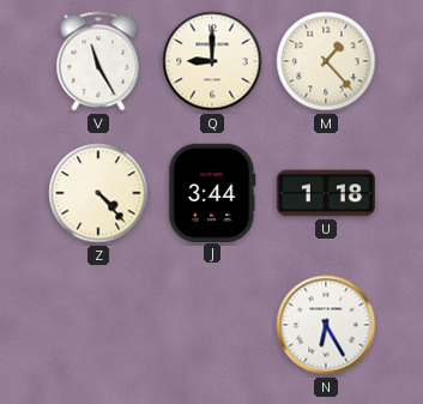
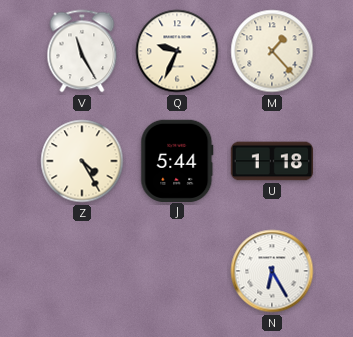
Q: 9:00 -> 9:34
Z: 4:23 -> 4:25
J: 3:44 -> 5:44
